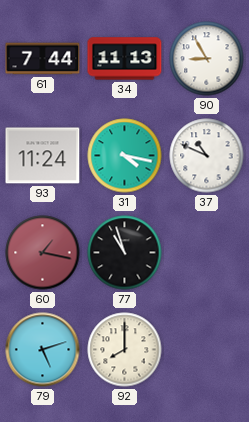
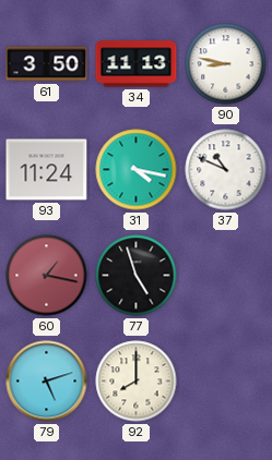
61: 7:44 -> 3:50
90: 8:55 -> 8:47
77: 10:57 -> 4:57
